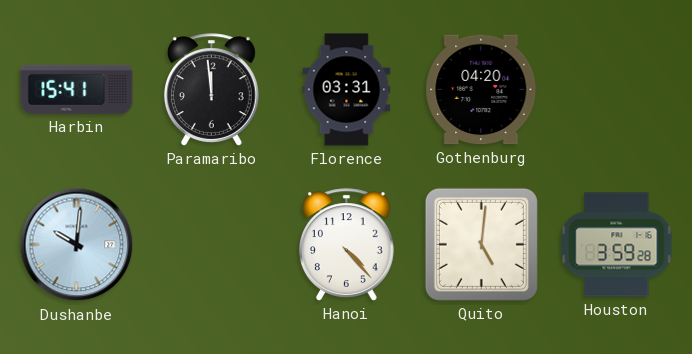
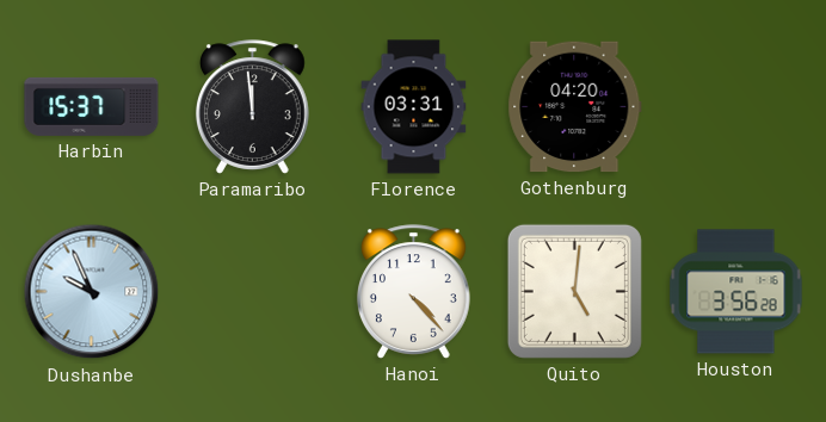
Harbin: 15:41 -> 15:37
Dushanbe: 10:01 -> 9:56
Houston: 3:59 -> 3:56
